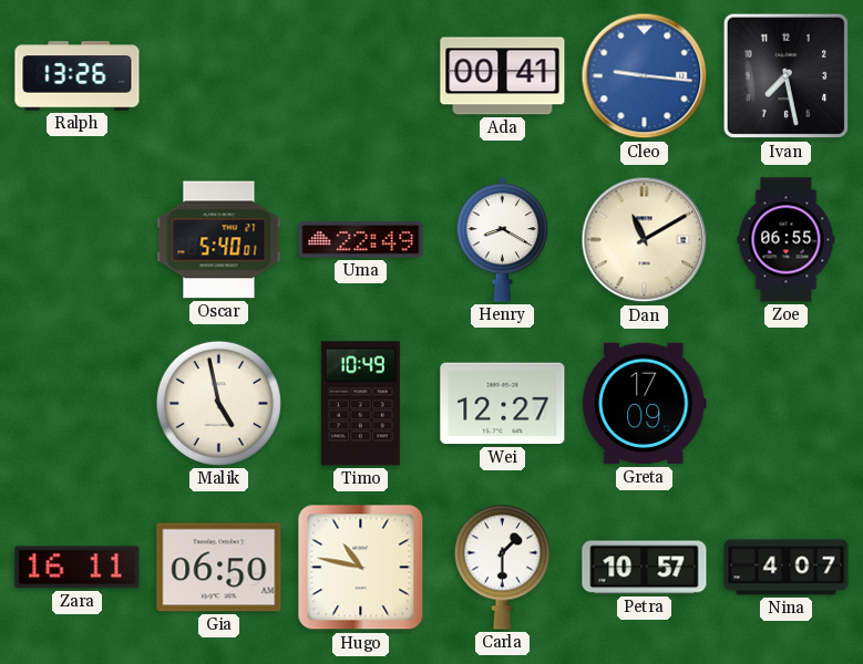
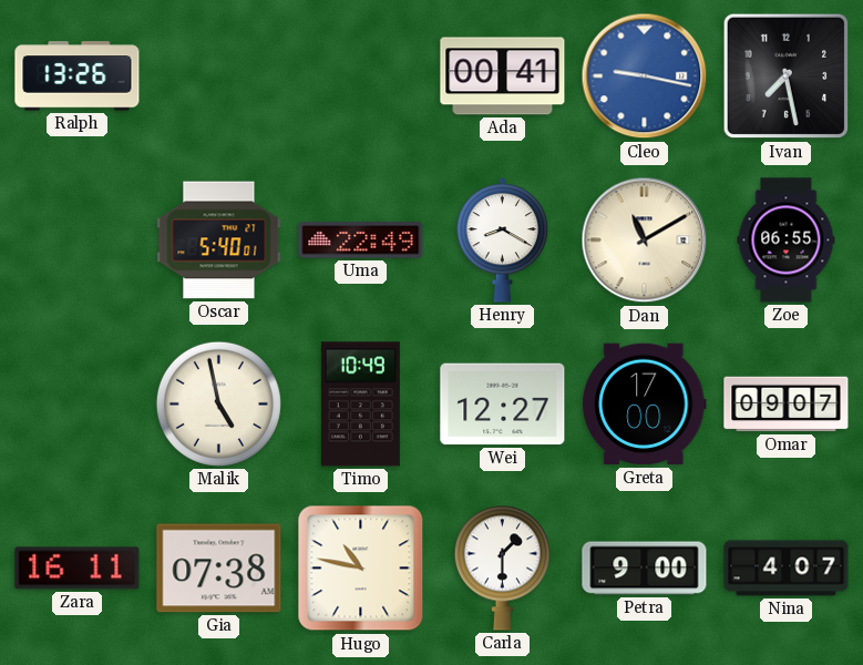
Cleo: 9:16 -> 9:17
Greta: 17:09 -> 17:00
Omar: none -> 09:07
Gia: 06:50 -> 07:38
Petra: 10:57 -> 9:00
